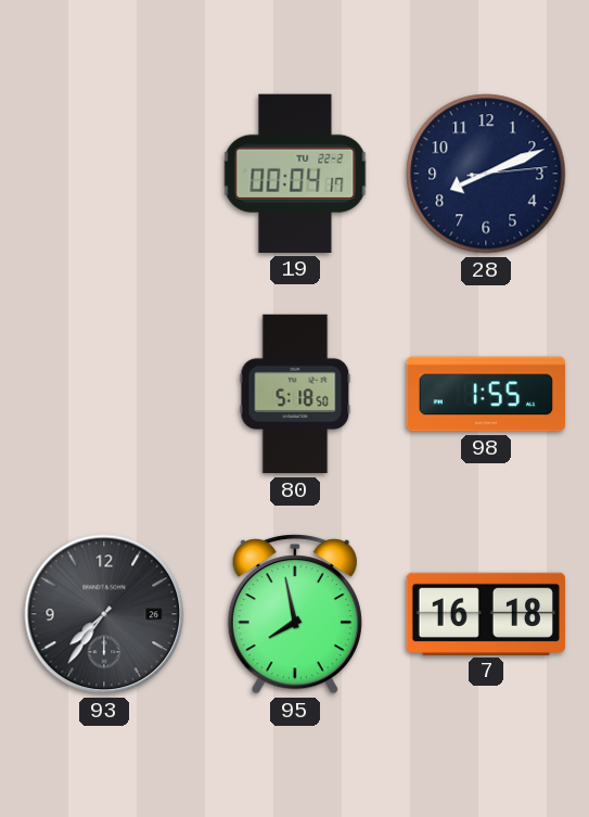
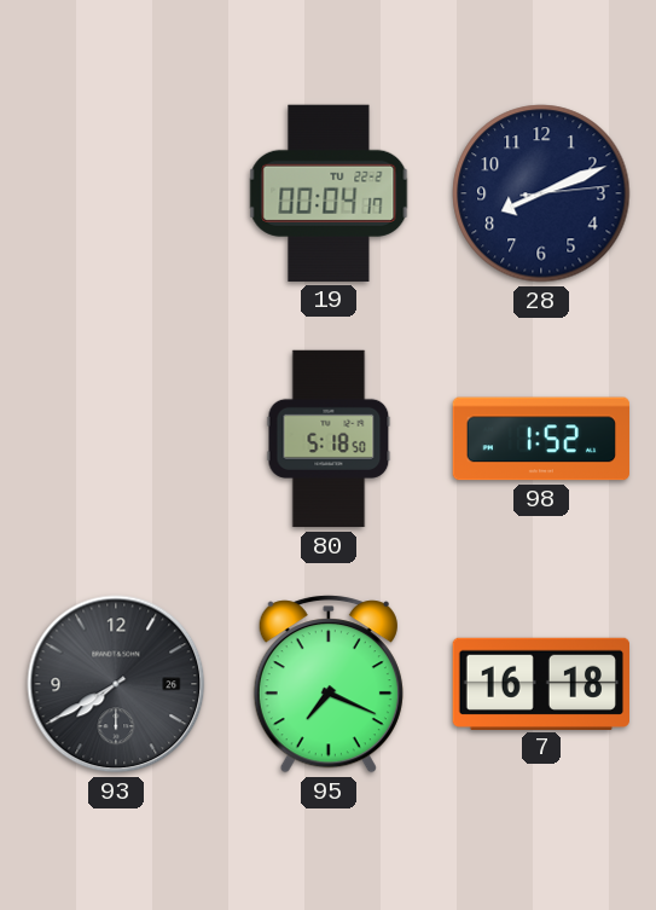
98: 1:55 -> 1:52
93: 7:36 -> 7:40
95: 7:58 -> 7:19
